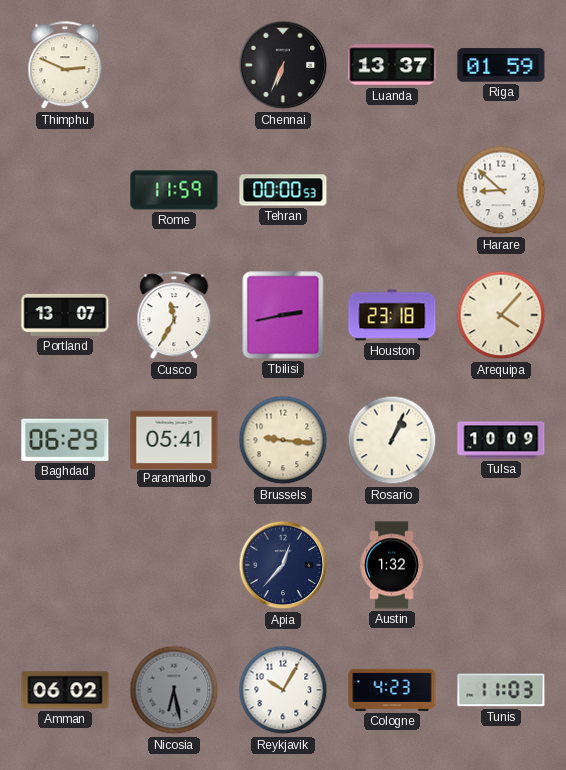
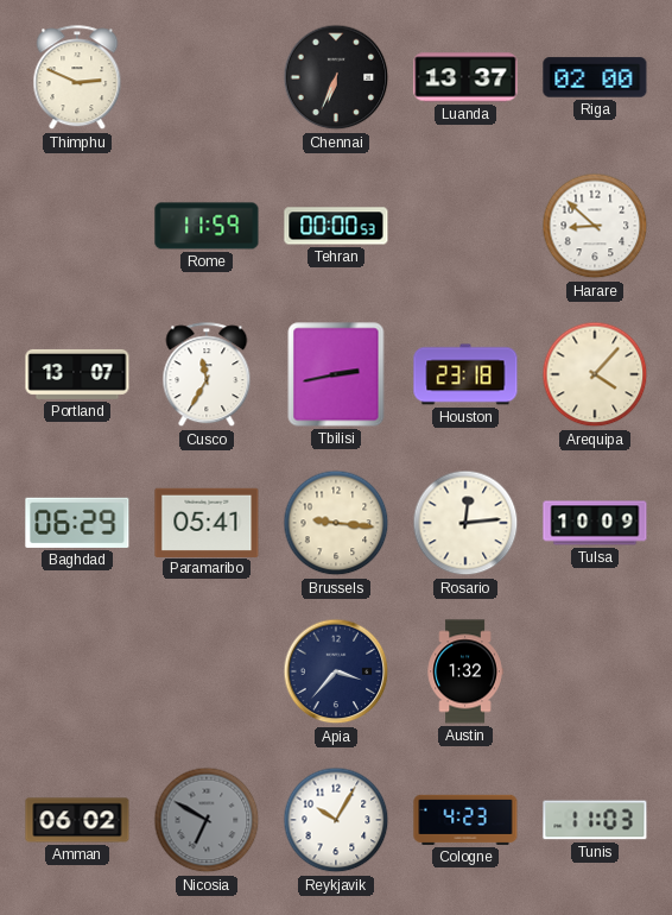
Riga: 01:59 -> 02:00
Rosario: 1:04 -> 12:14
Apia: 12:37 -> 3:37
Nicosia: 6:28 -> 6:50
